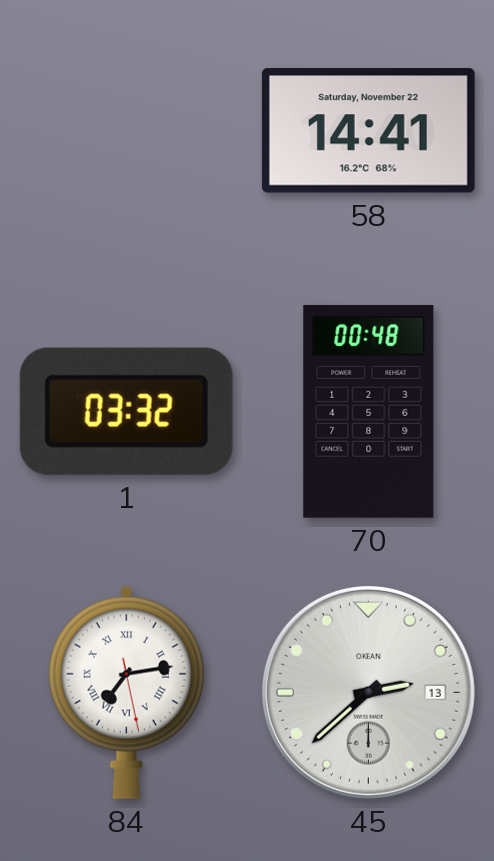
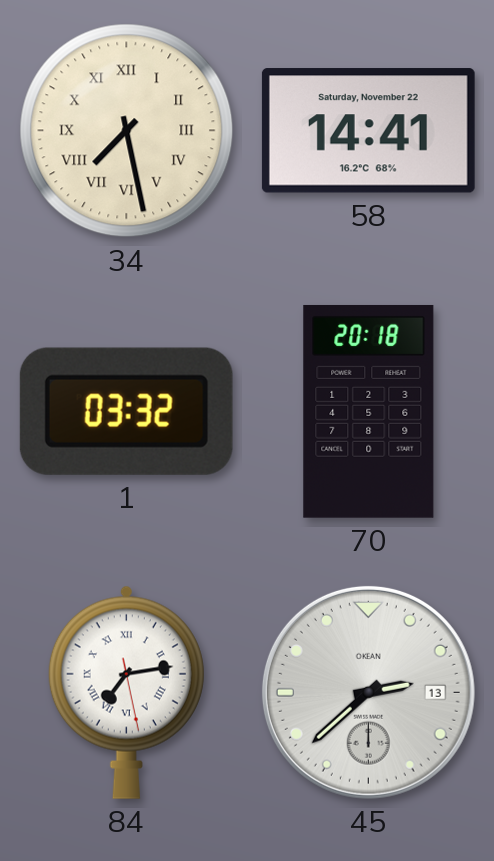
34: none -> 7:28
70: 00:48 -> 20:18
